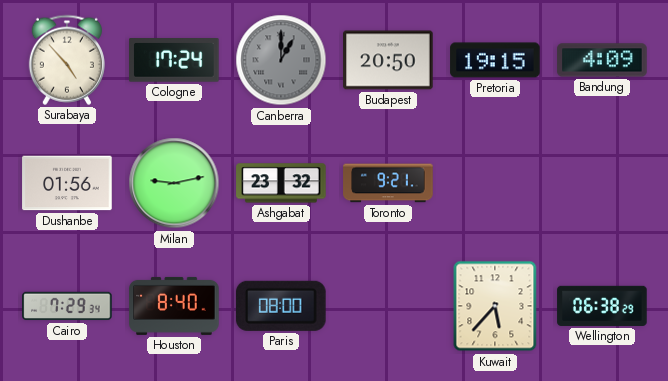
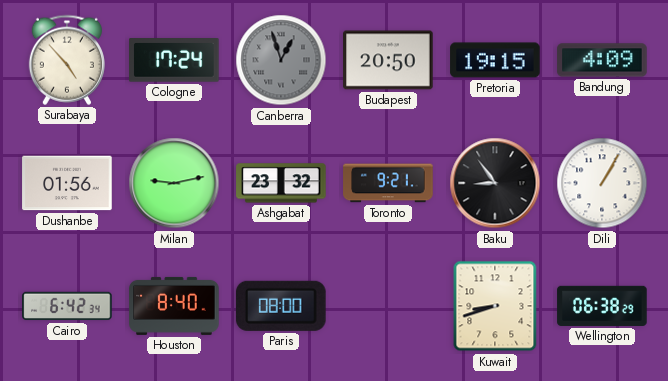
Canberra: 1:00 -> 12:57
Baku: none -> 8:54
Dili: none -> 1:05
Cairo: 7:29 -> 6:42
Kuwait: 5:37 -> 8:42
